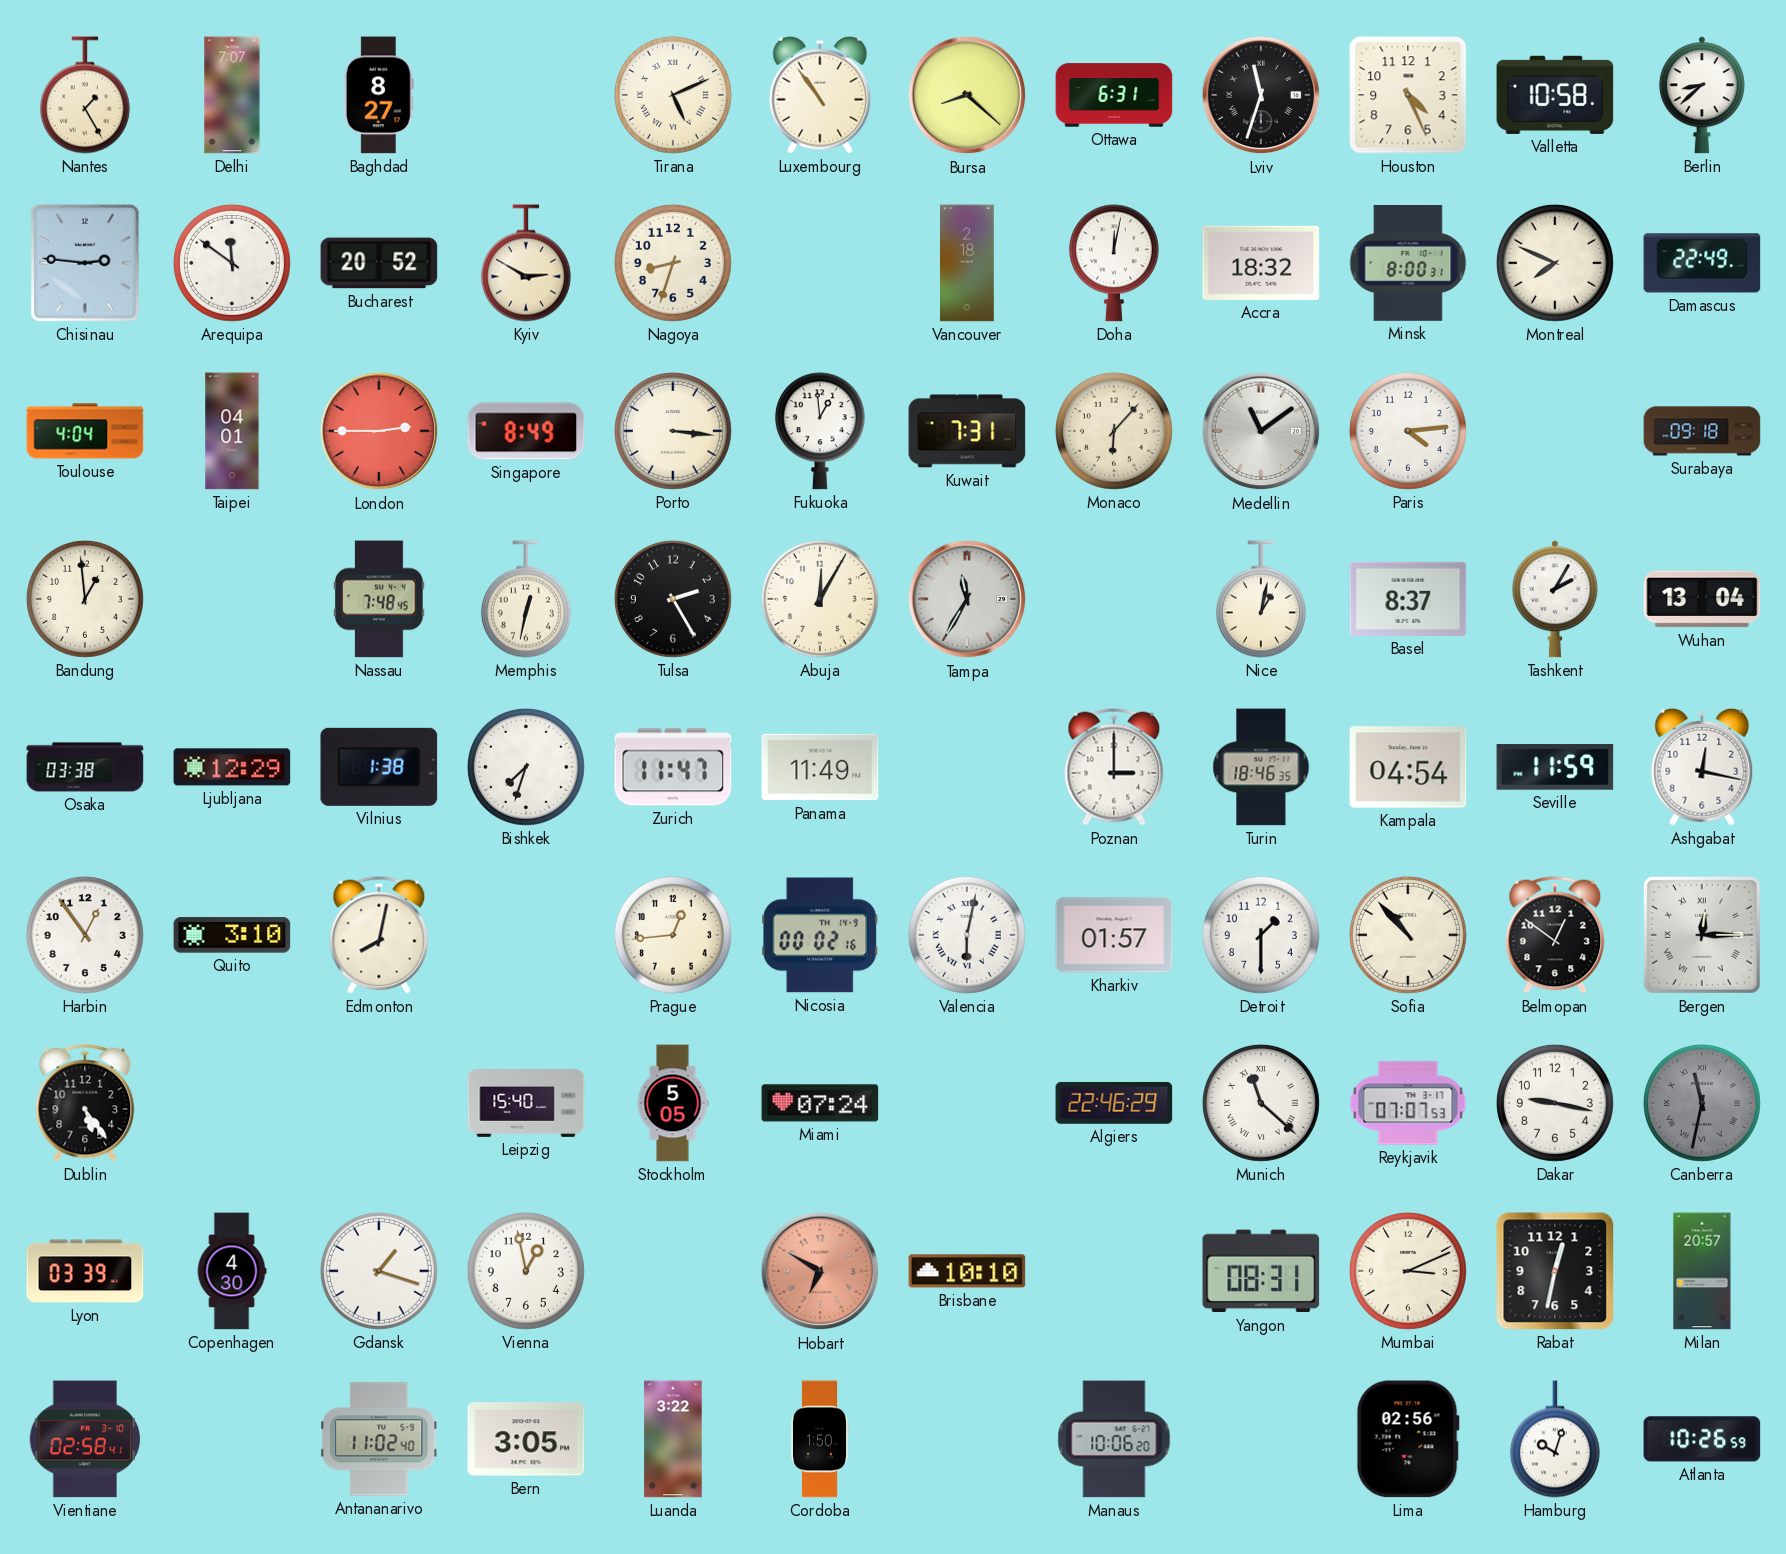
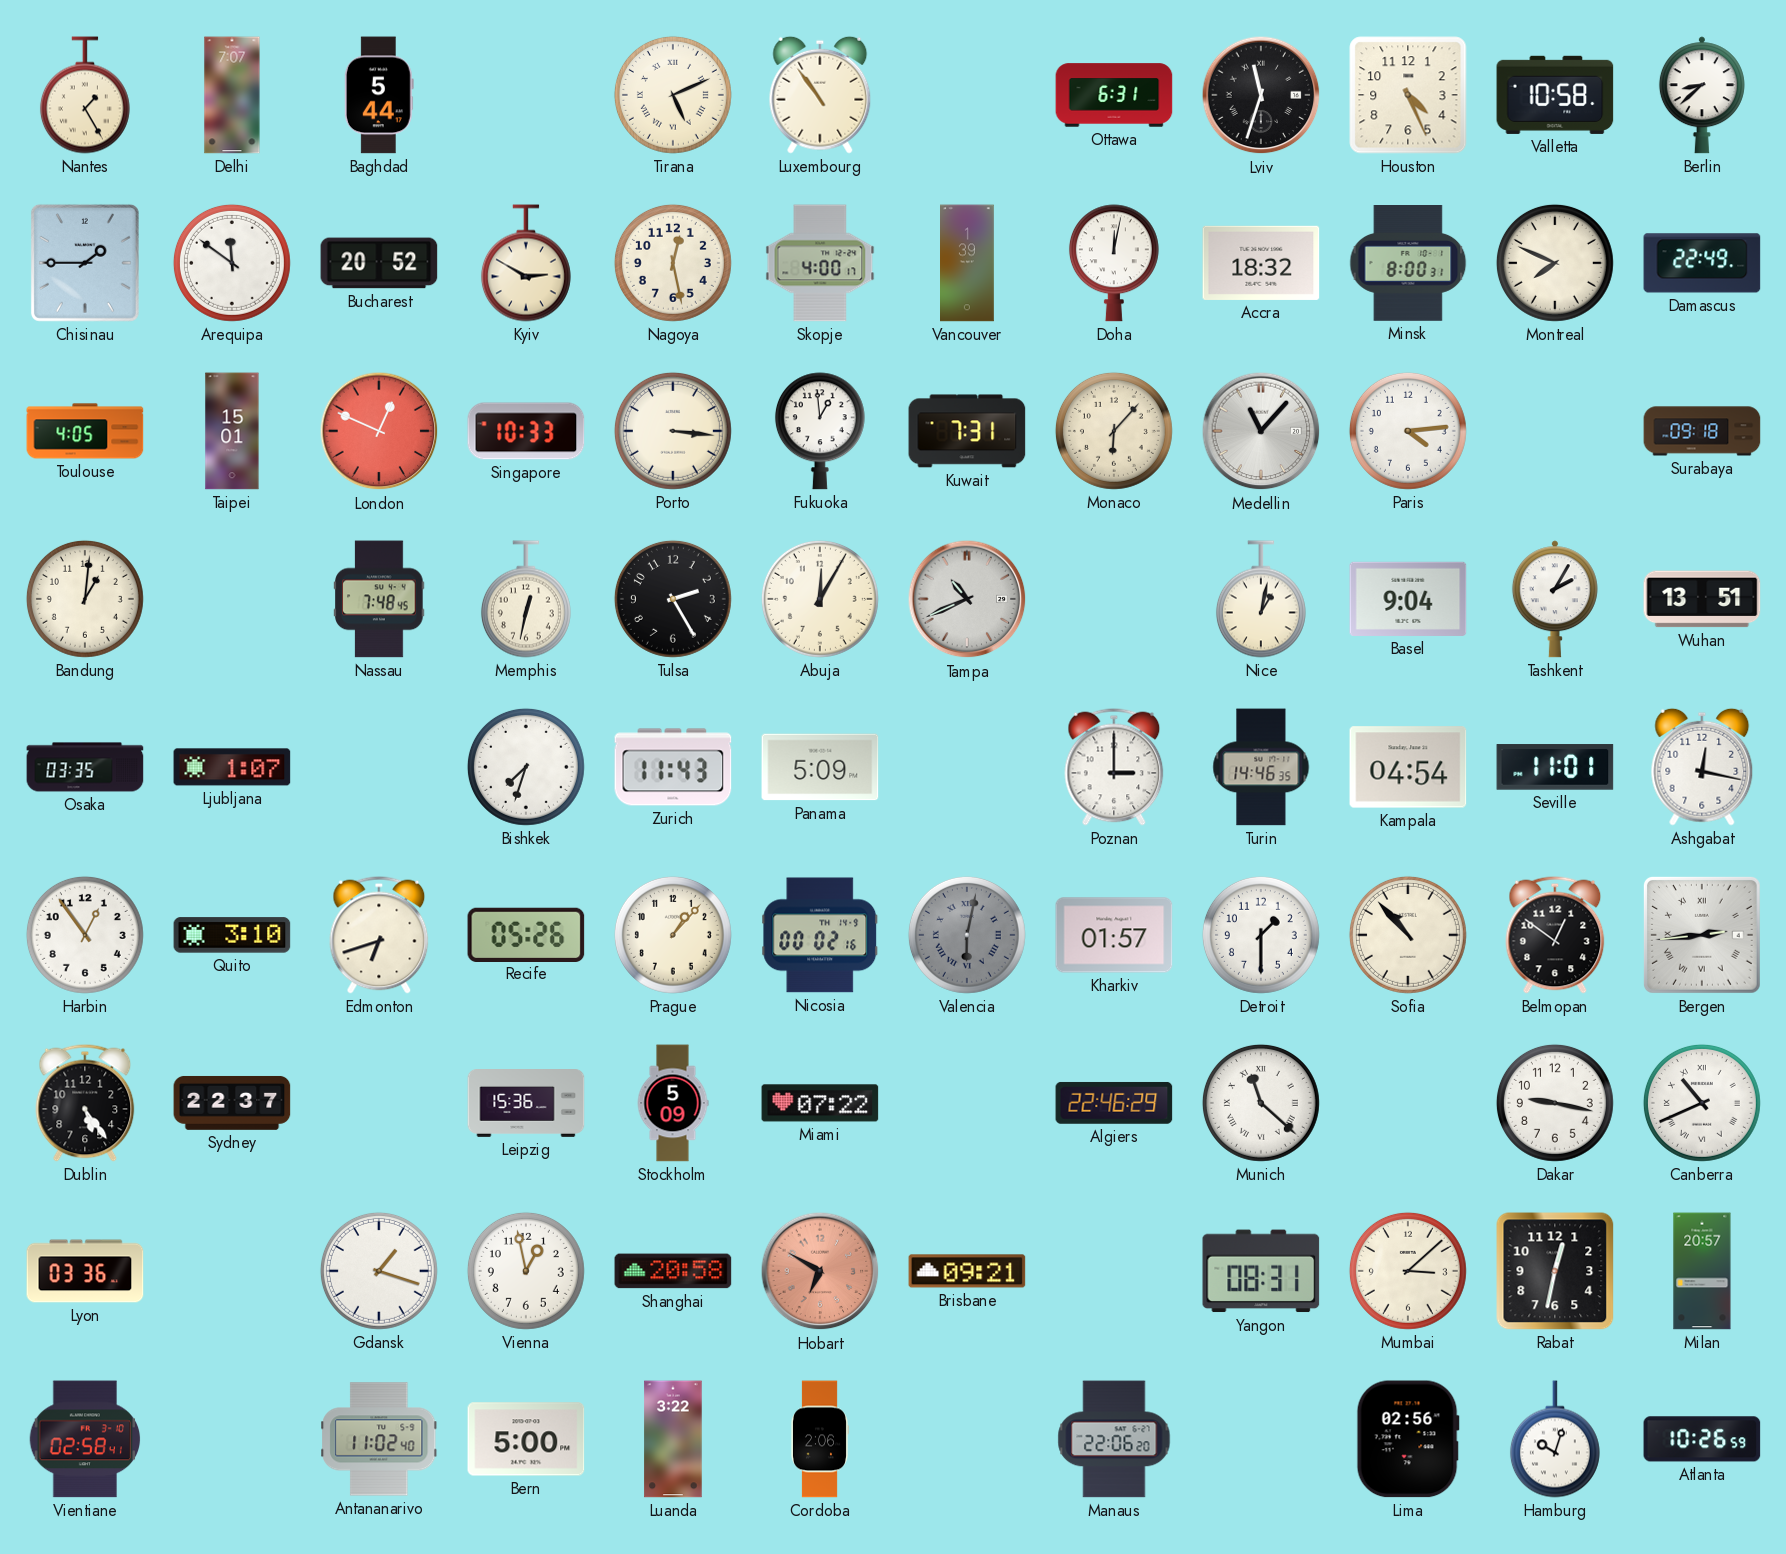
Baghdad: 8:27 -> 5:44
Bursa: 8:22 -> none
Chisinau: 2:46 -> 1:45
Nagoya: 8:33 -> 12:28
Skopje: none -> 4:00
Vancouver: 2:18 -> 1:39
Toulouse: 4:04 -> 4:05
Taipei: 04:01 -> 15:01
London: 2:45 -> 12:49
Singapore: 8:49 -> 10:33
Medellin: 11:09 -> 11:07
Bandung: 12:59 -> 1:01
Tampa: 11:35 -> 10:41
Basel: 8:37 -> 9:04
Wuhan: 13:04 -> 13:51
Osaka: 03:38 -> 03:35
Ljubljana: 12:29 -> 1:07
Vilnius: 1:38 -> none
Zurich: 11:47 -> 11:43
Panama: 11:49 -> 5:09
Turin: 18:46 -> 14:46
Seville: 11:59 -> 11:01
Edmonton: 8:02 -> 6:42
Recife: none -> 05:26
Prague: 12:44 -> 1:07
Valencia dial: white -> grey
Bergen: 12:15 -> 2:44
Sydney: none -> 22:37
Leipzig: 15:40 -> 15:36
Stockholm: 5:05 -> 5:09
Miami: 07:24 -> 07:22
Reykjavik: 07:07 -> none
Canberra: 11:32 -> 10:41
Canberra dial: grey -> white
Lyon: 03:39 -> 03:36
Copenhagen: 4:30 -> none
Shanghai: none -> 20:58
Brisbane: 10:10 -> 09:21
Mumbai: 3:11 -> 3:08
Bern: 3:05 -> 5:00
Cordoba: 1:50 -> 2:06
Manaus: 10:06 -> 22:06
